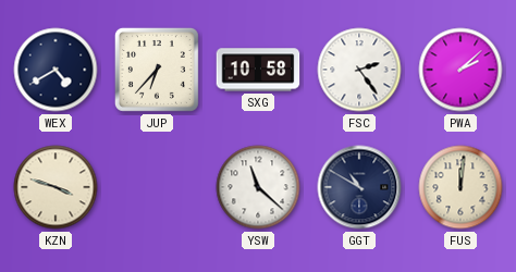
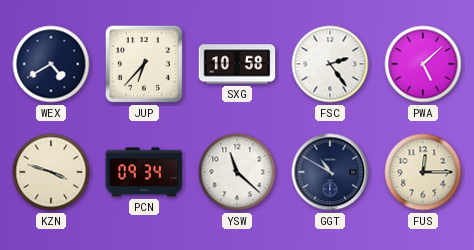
PWA: 2:08 -> 5:08
PCN: none -> 09:34
FUS: 12:01 -> 12:15
